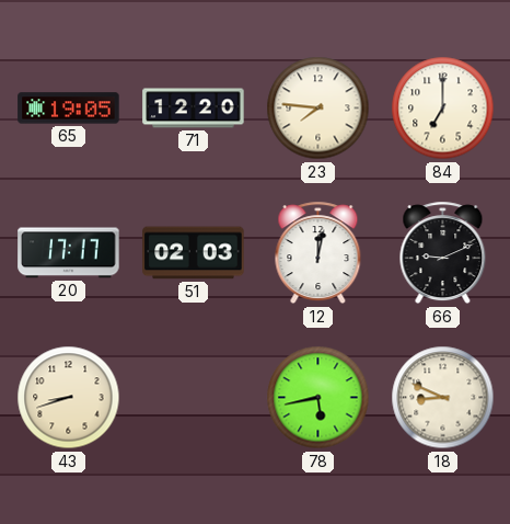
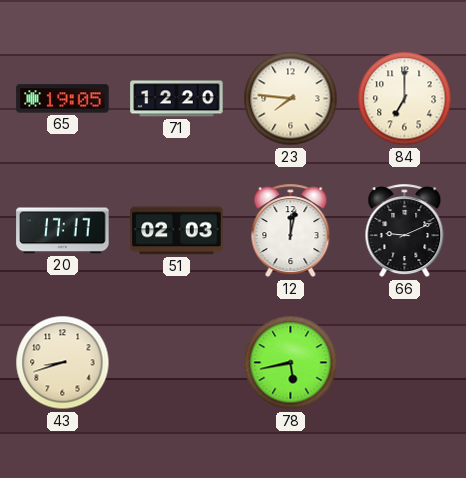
18: 8:49 -> none
